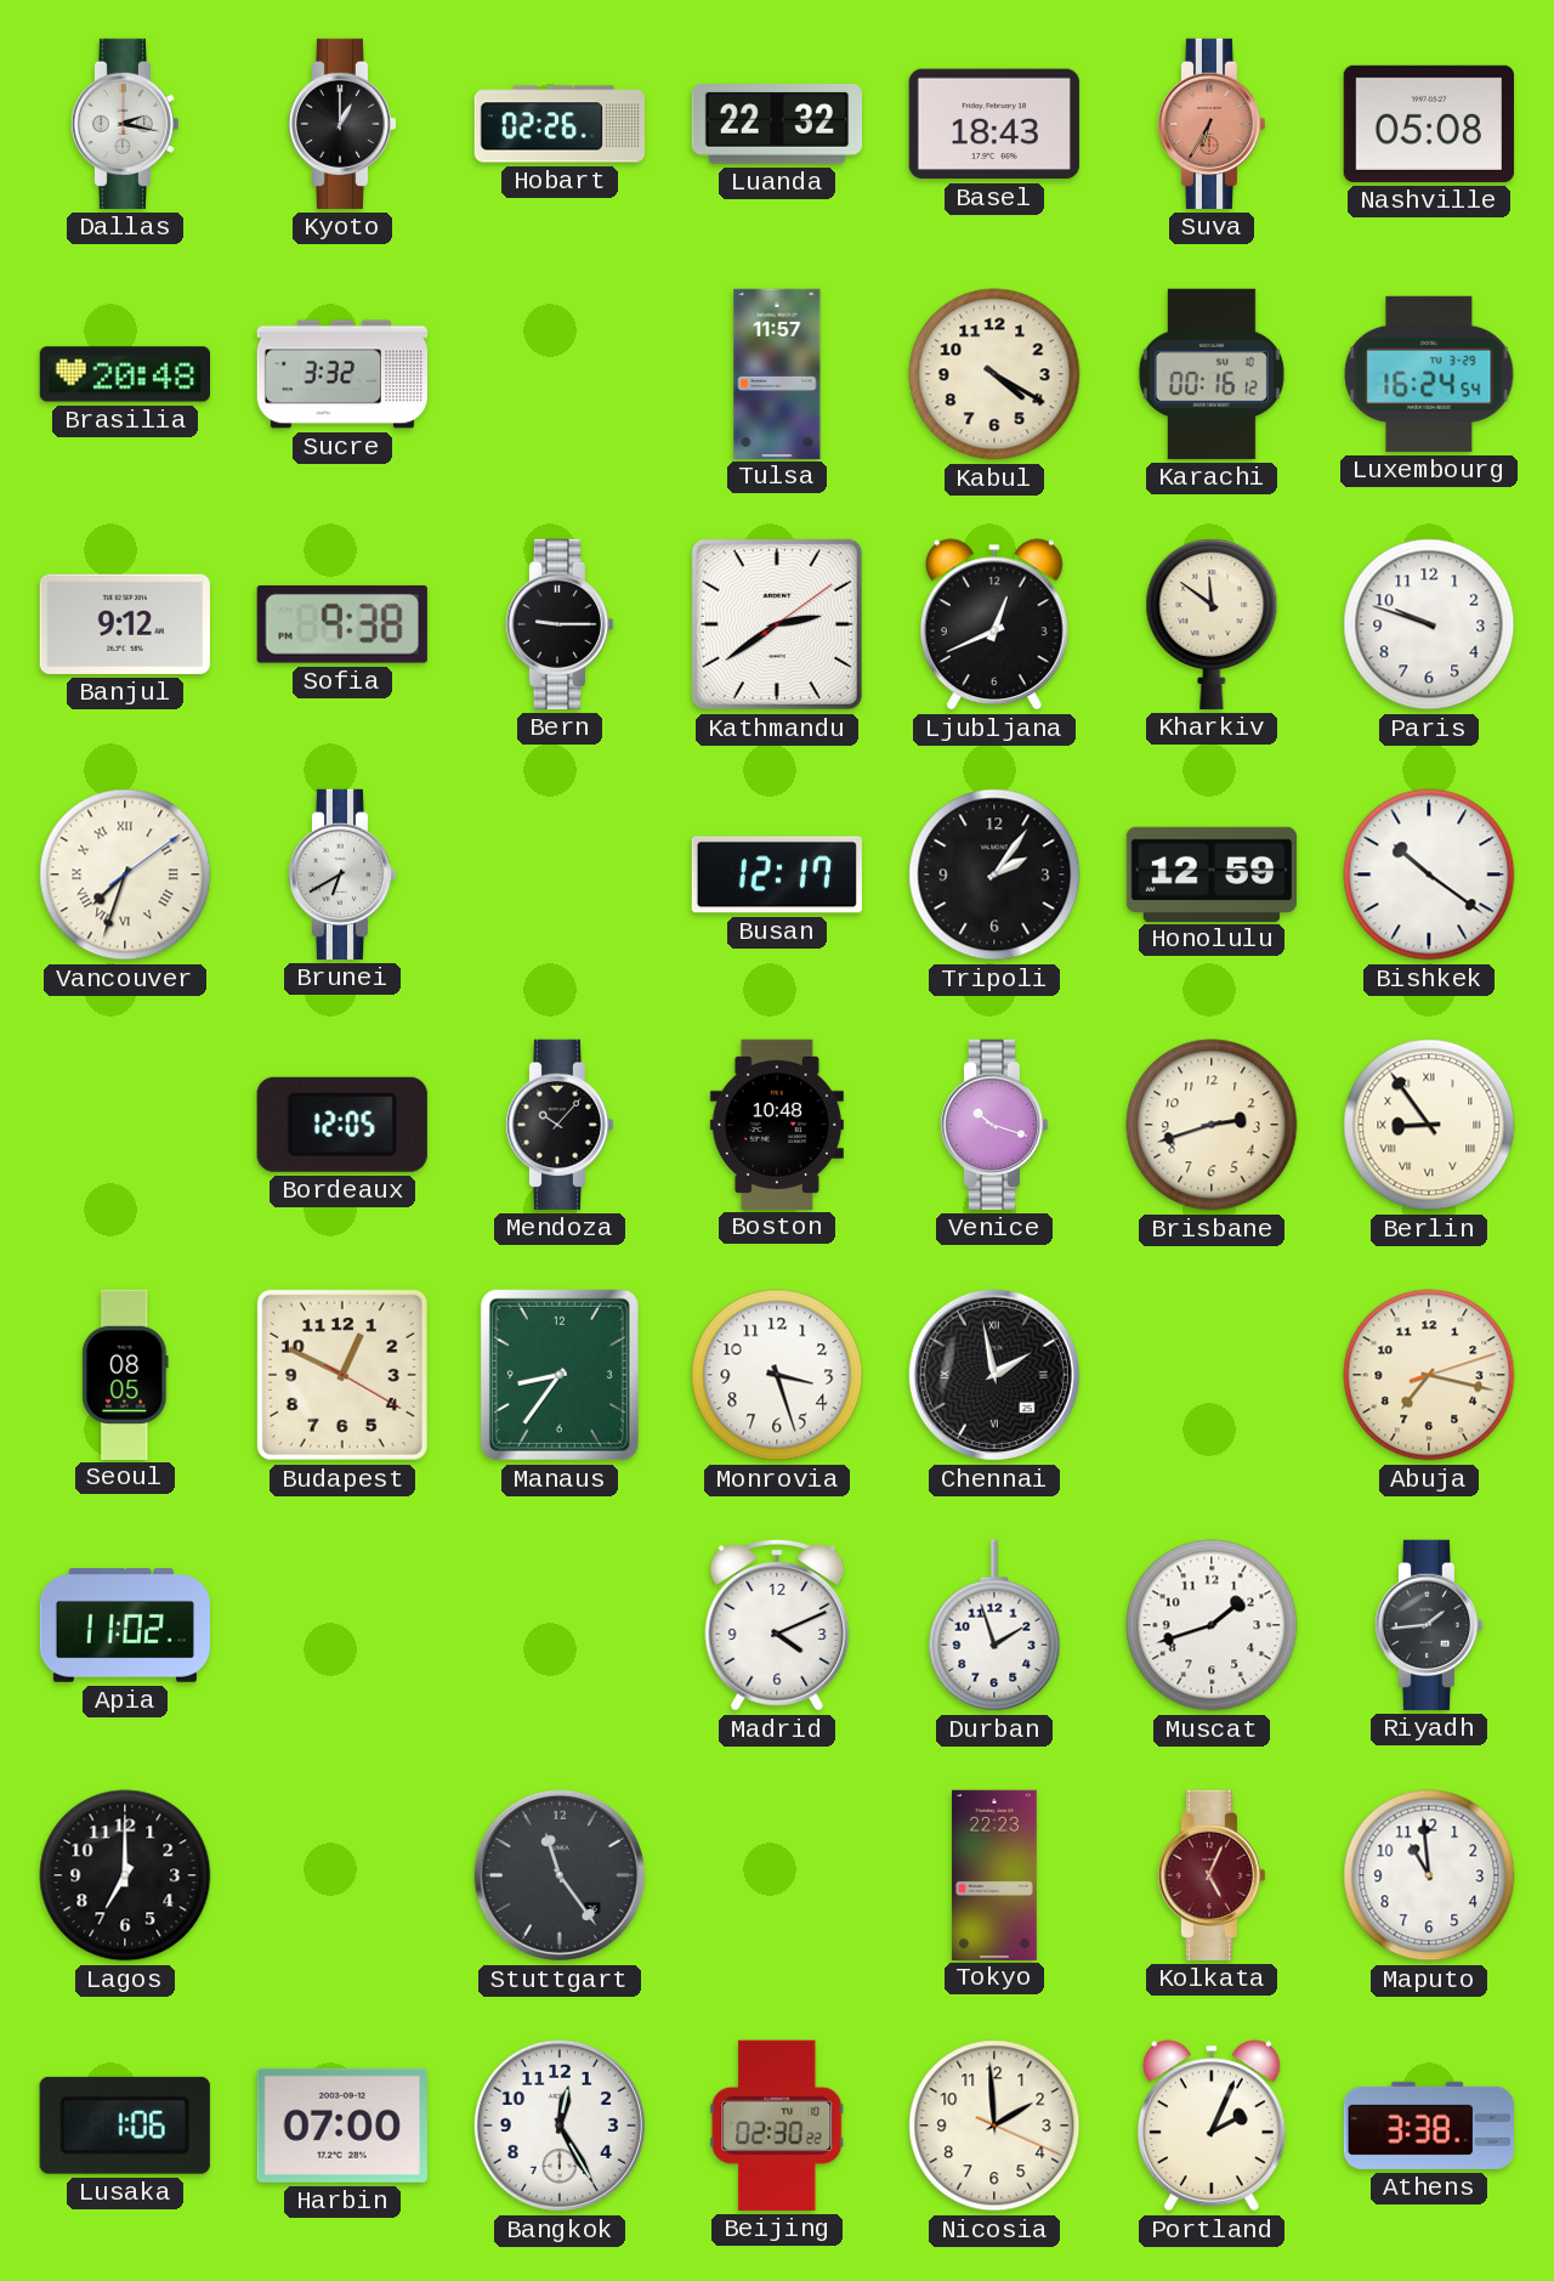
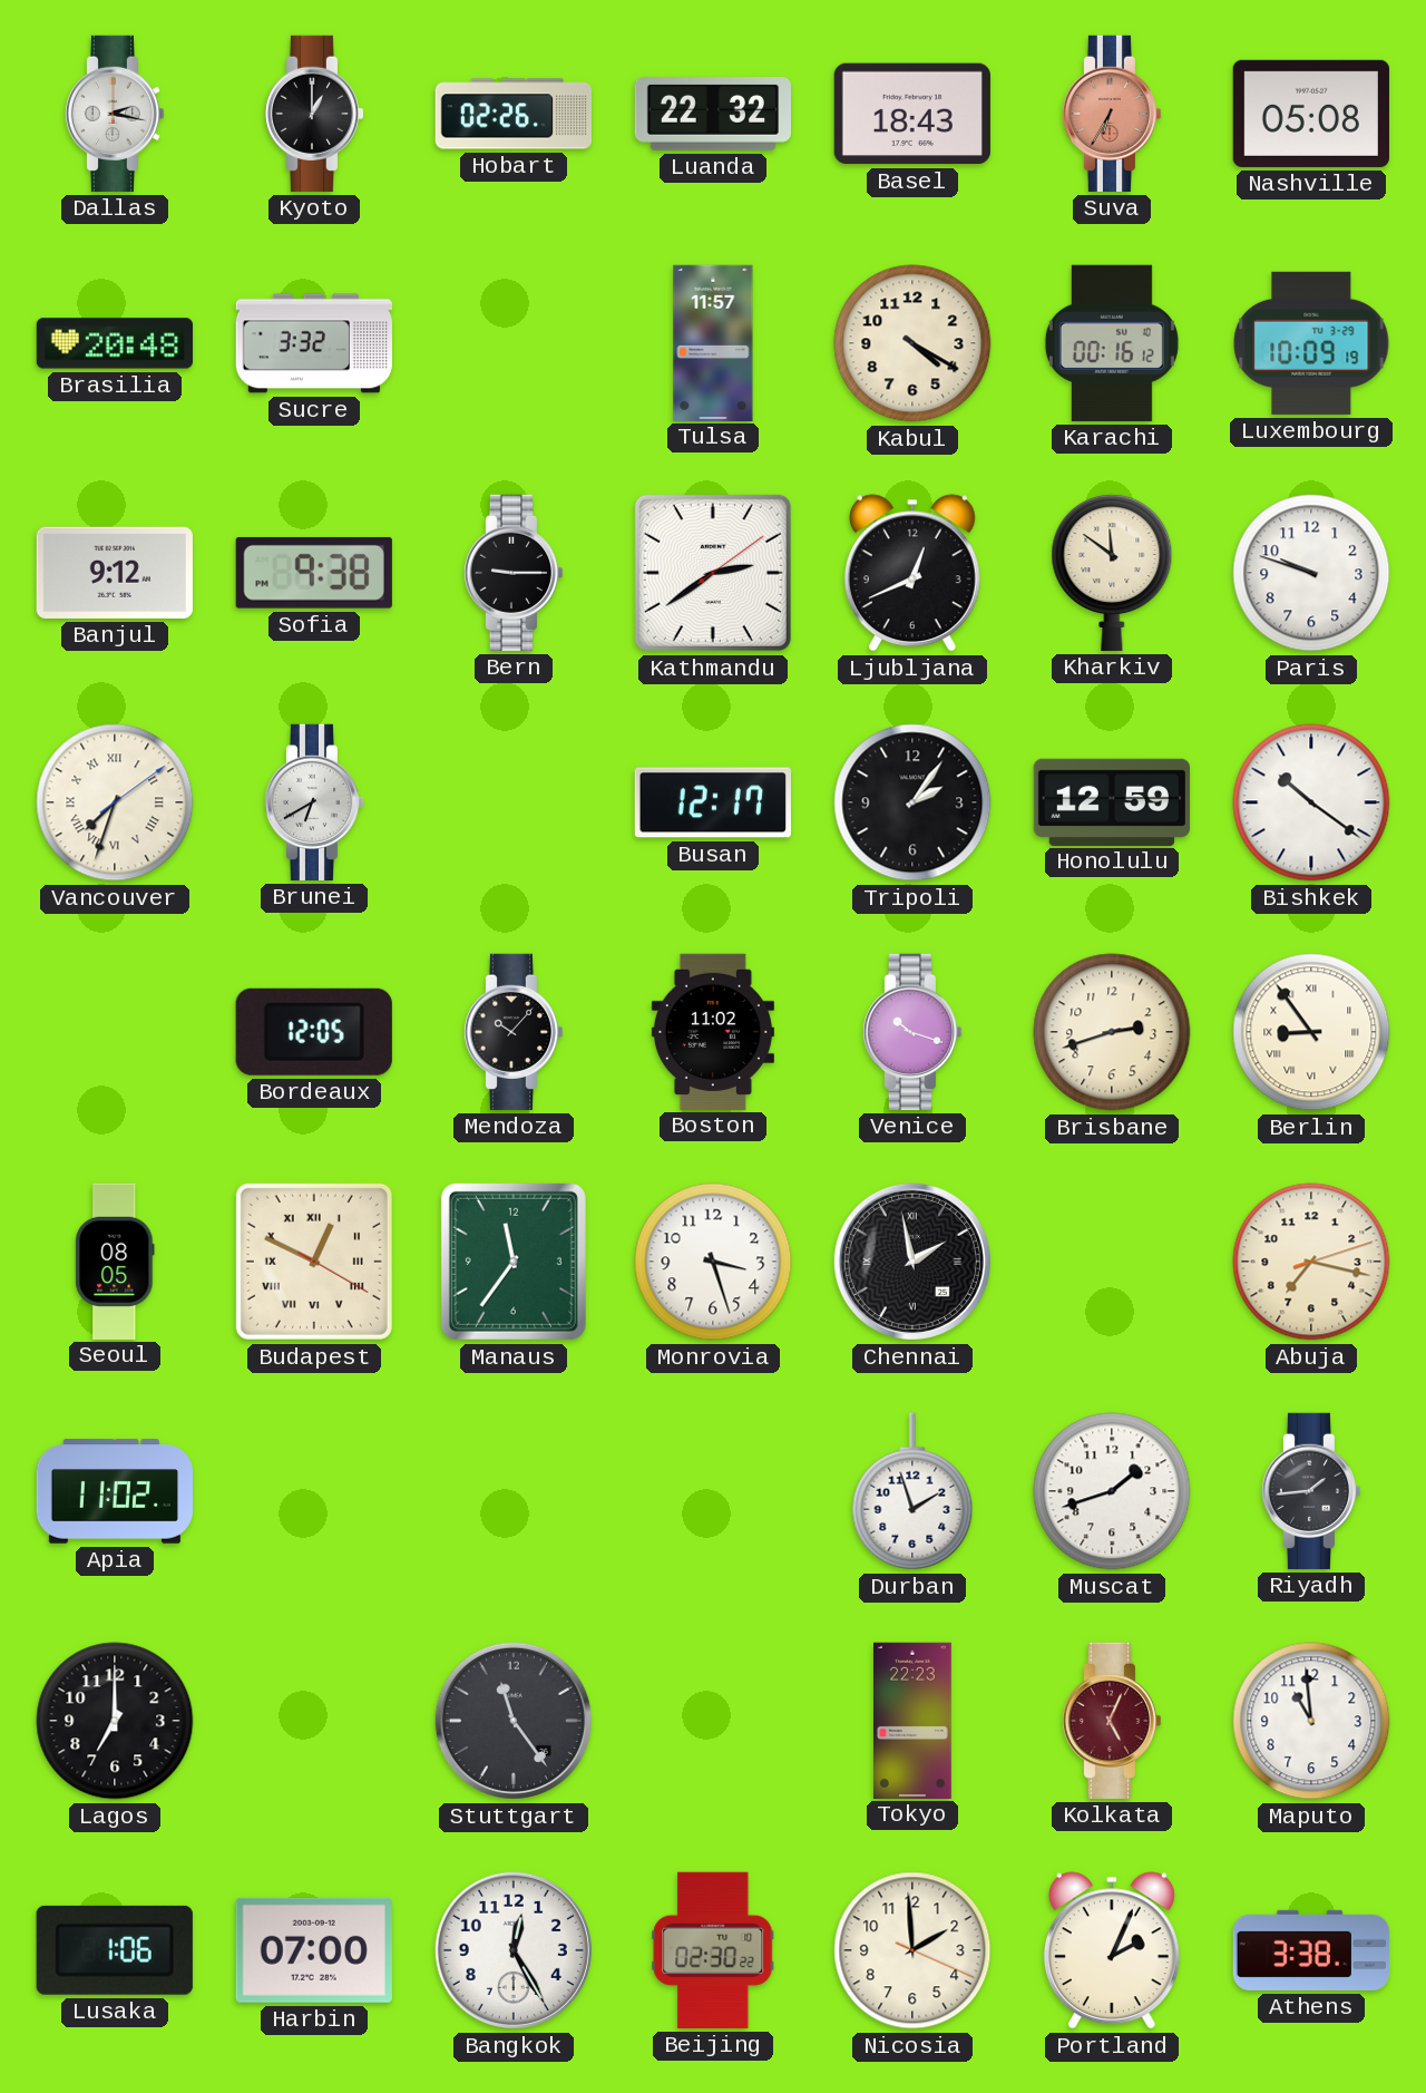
Luxembourg: 16:24 -> 10:09
Boston: 10:48 -> 11:02
Budapest numerals: Arabic -> Roman
Manaus: 8:36 -> 11:36
Madrid: 4:11 -> none
